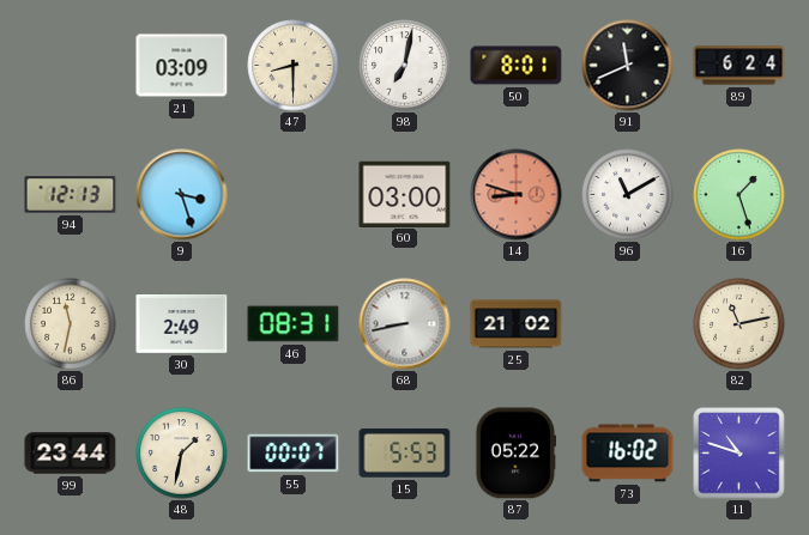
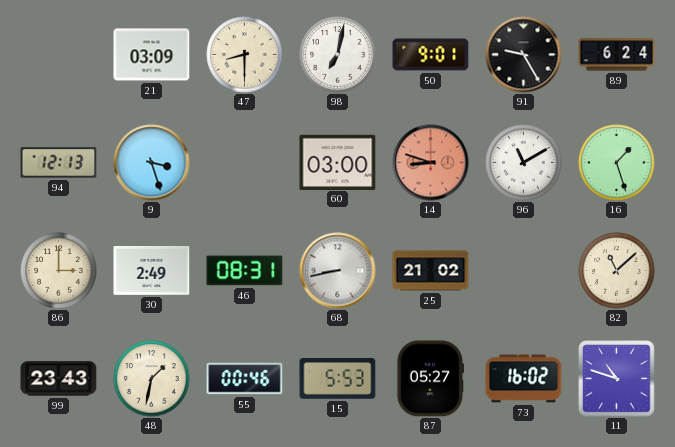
50: 8:01 -> 9:01
91: 11:41 -> 9:25
86: 11:32 -> 3:00
82: 11:13 -> 11:08
99: 23:44 -> 23:43
55: 00:07 -> 00:46
87: 05:22 -> 05:27
